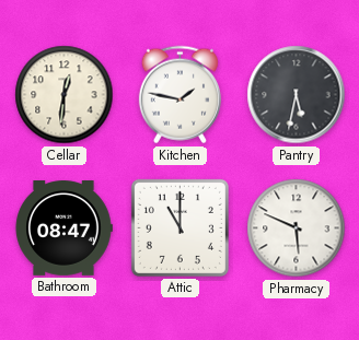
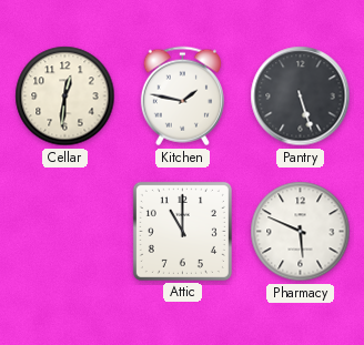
Pantry: 5:32 -> 5:27
Bathroom: 08:47 -> none
